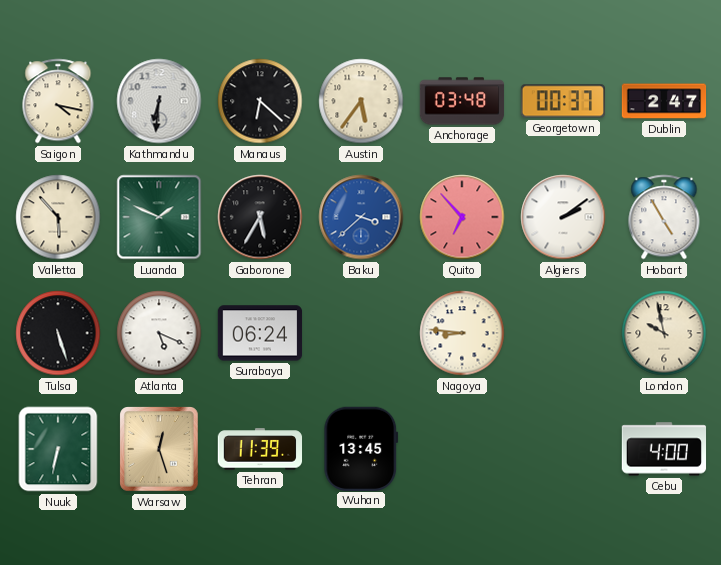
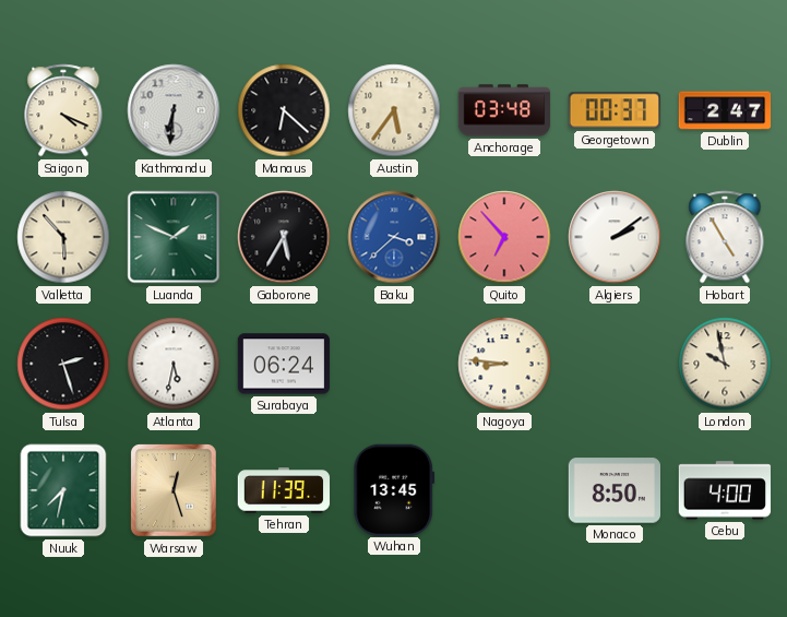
Saigon: 4:17 -> 4:19
Tulsa: 5:27 -> 2:27
Atlanta: 5:19 -> 5:32
Nuuk: 6:32 -> 7:32
Monaco: none -> 8:50
